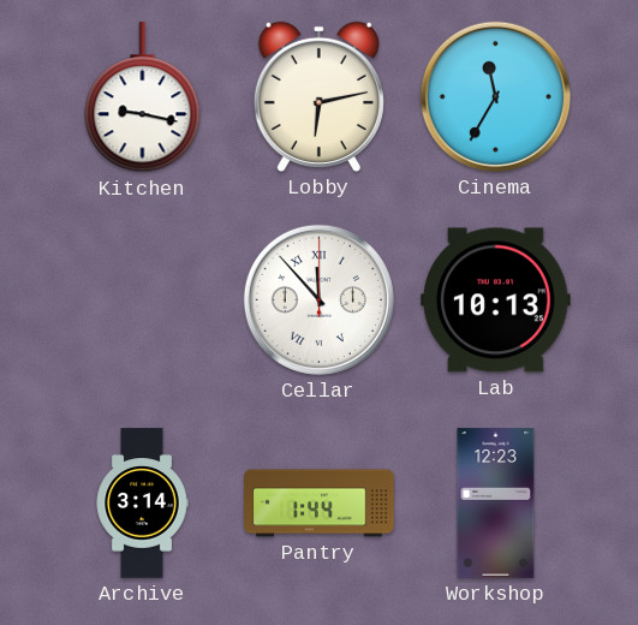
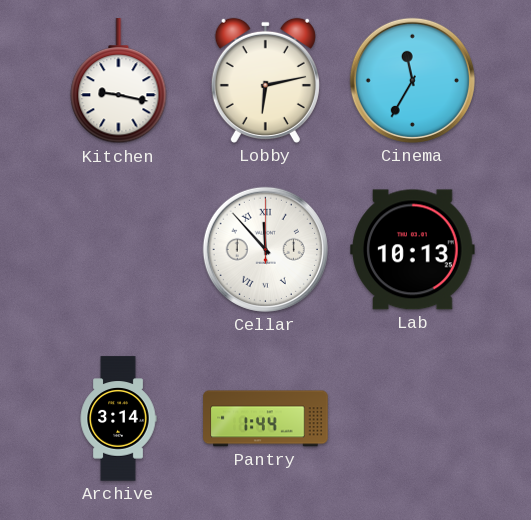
Workshop: 12:23 -> none
